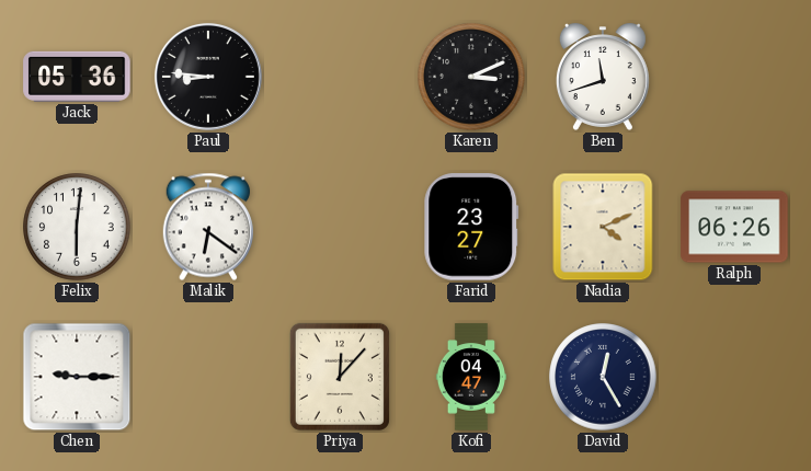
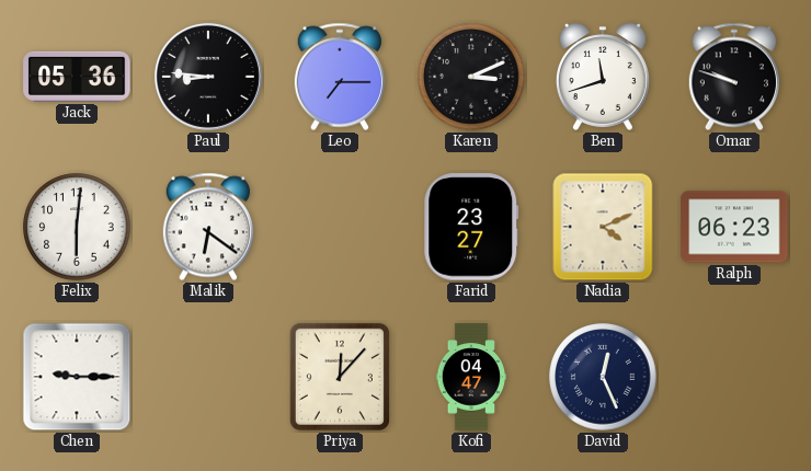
Leo: none -> 7:15
Omar: none -> 9:48
Ralph: 06:26 -> 06:23
David: 12:25 -> 12:26
